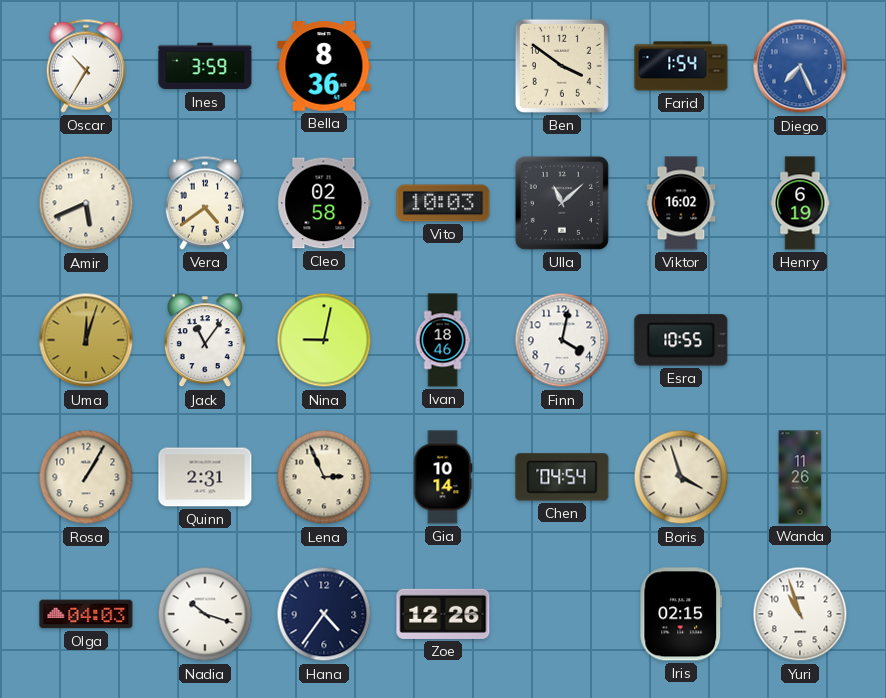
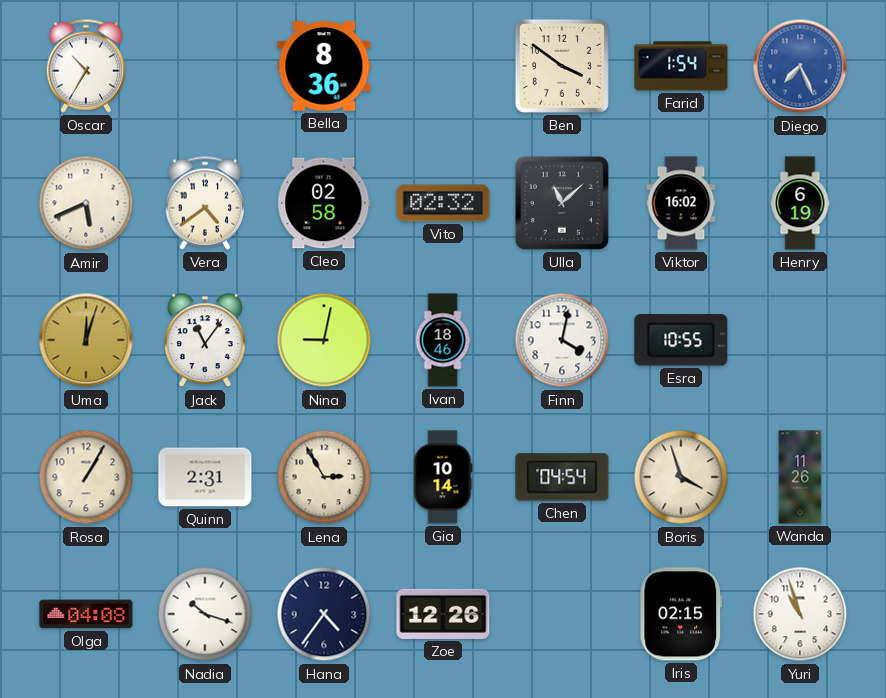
Ines: 3:59 -> none
Vito: 10:03 -> 02:32
Lena: 2:56 -> 2:55
Olga: 04:03 -> 04:08
